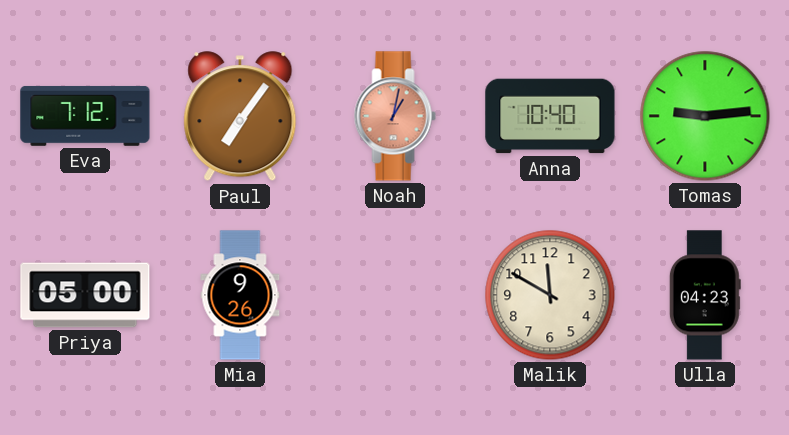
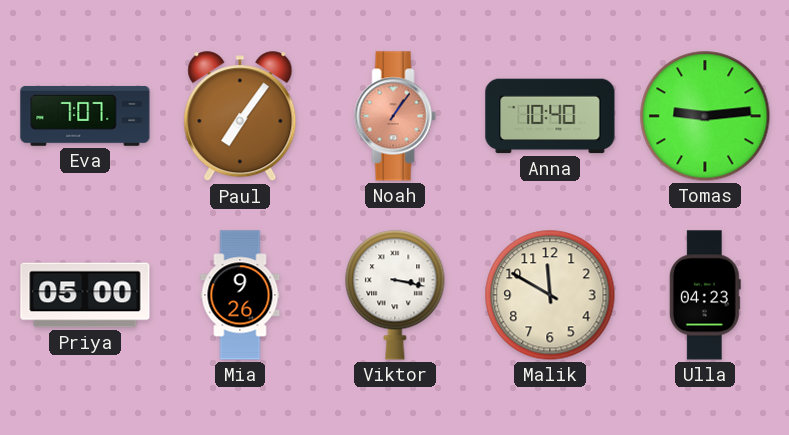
Eva: 7:12 -> 7:07
Noah: 1:02 -> 1:06
Viktor: none -> 3:17
